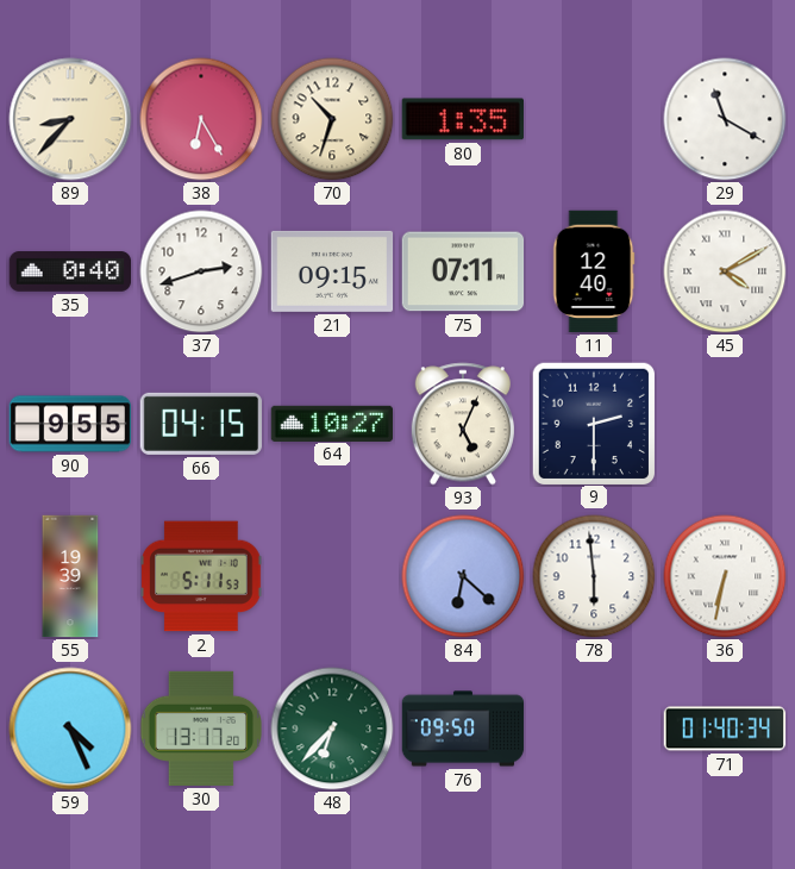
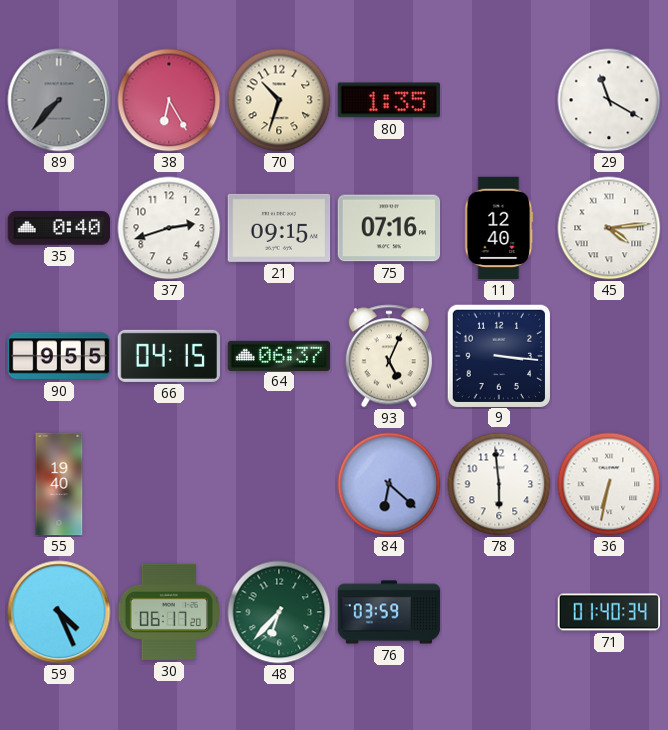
89: 8:37 -> 7:37
89 dial: cream -> grey
75: 07:11 -> 07:16
45: 4:10 -> 4:14
64: 10:27 -> 06:37
9: 2:30 -> 3:16
55: 19:39 -> 19:40
2: 5:11 -> none
30: 13:17 -> 06:17
76: 09:50 -> 03:59
